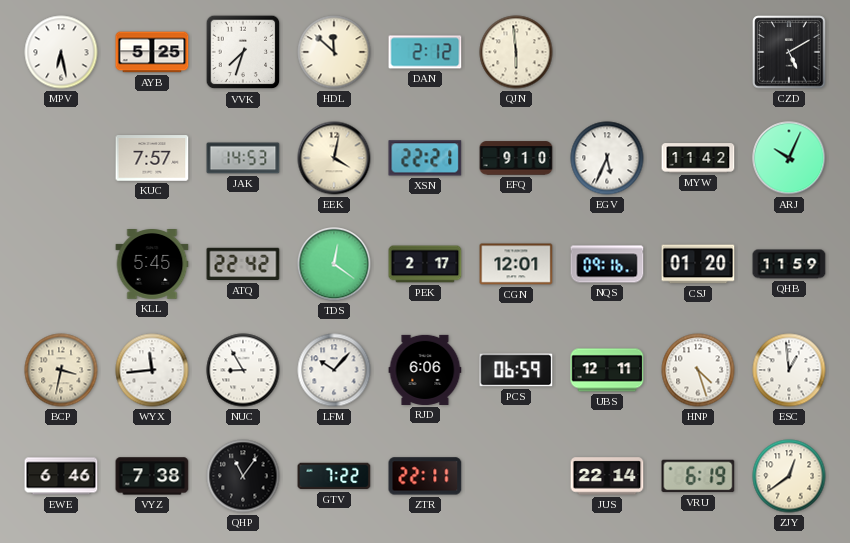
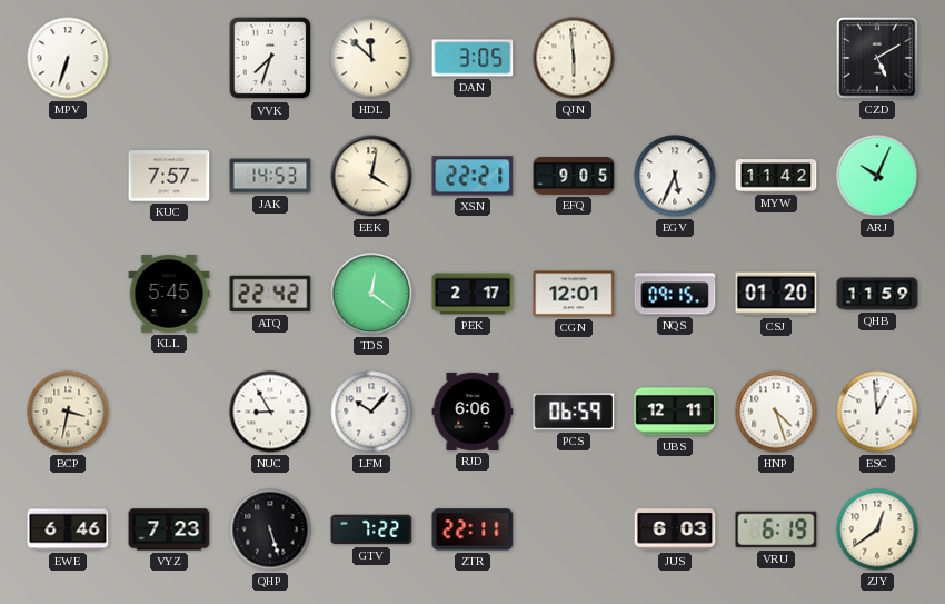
MPV: 6:28 -> 6:33
AYB: 5:25 -> none
DAN: 2:12 -> 3:05
EFQ: 9:10 -> 9:05
NQS: 09:16 -> 09:15
WYX: 11:44 -> none
VYZ: 7:38 -> 7:23
QHP: 11:06 -> 5:27
JUS: 22:14 -> 6:03
